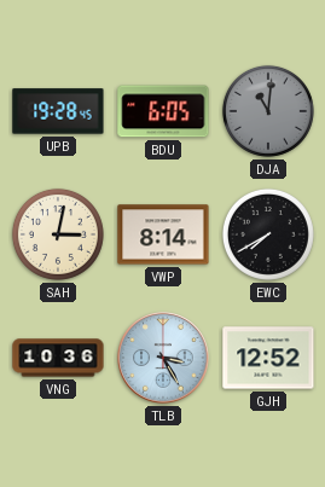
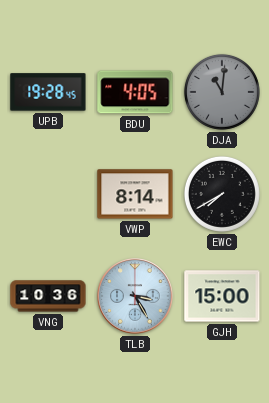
BDU: 6:05 -> 4:05
SAH: 3:02 -> none
GJH: 12:52 -> 15:00
